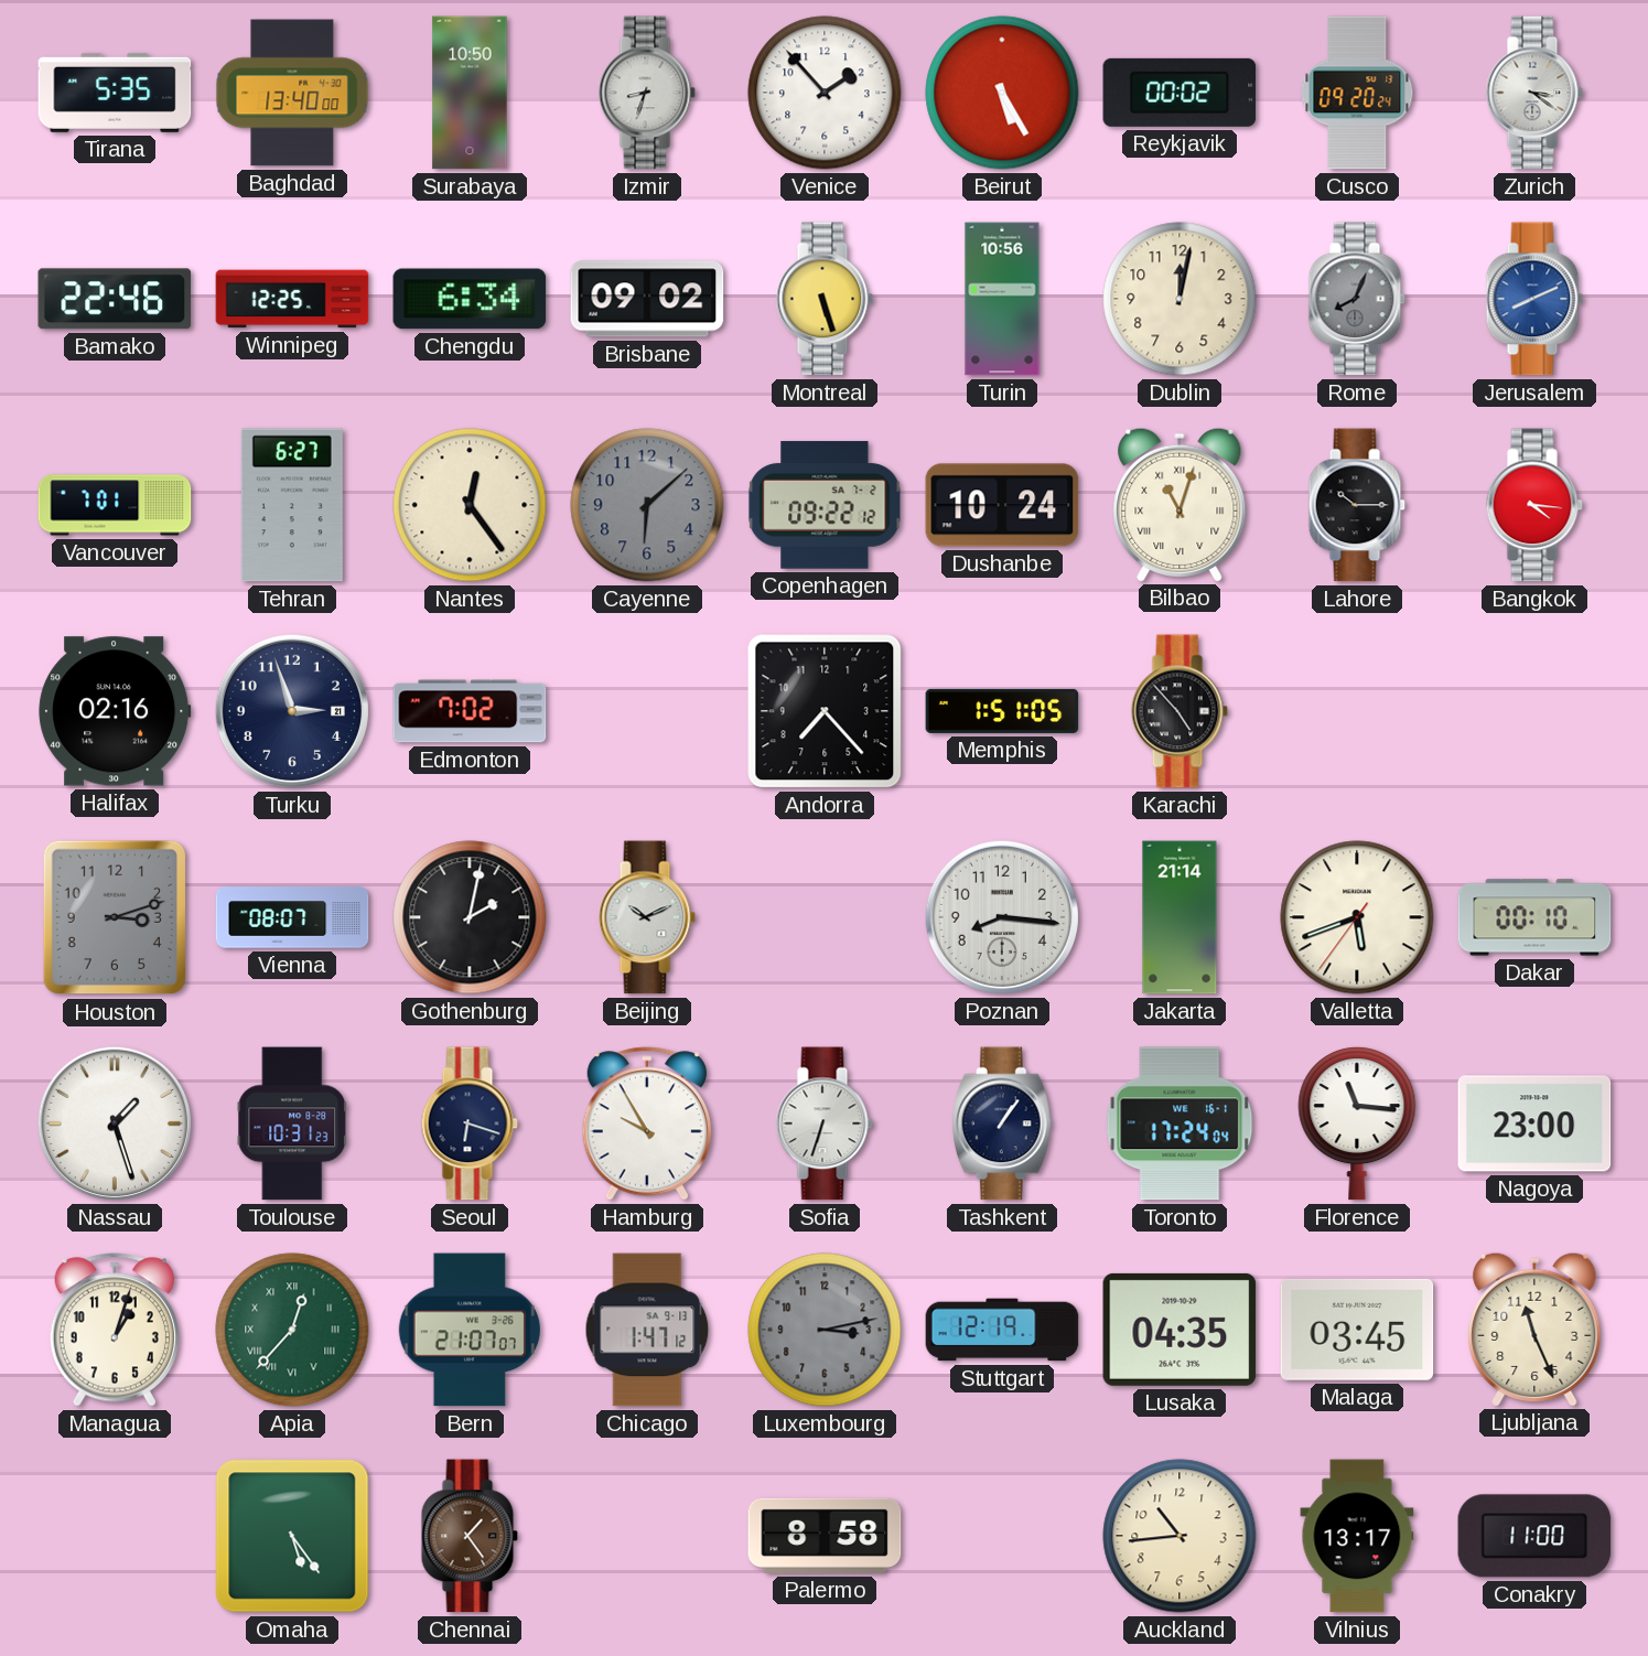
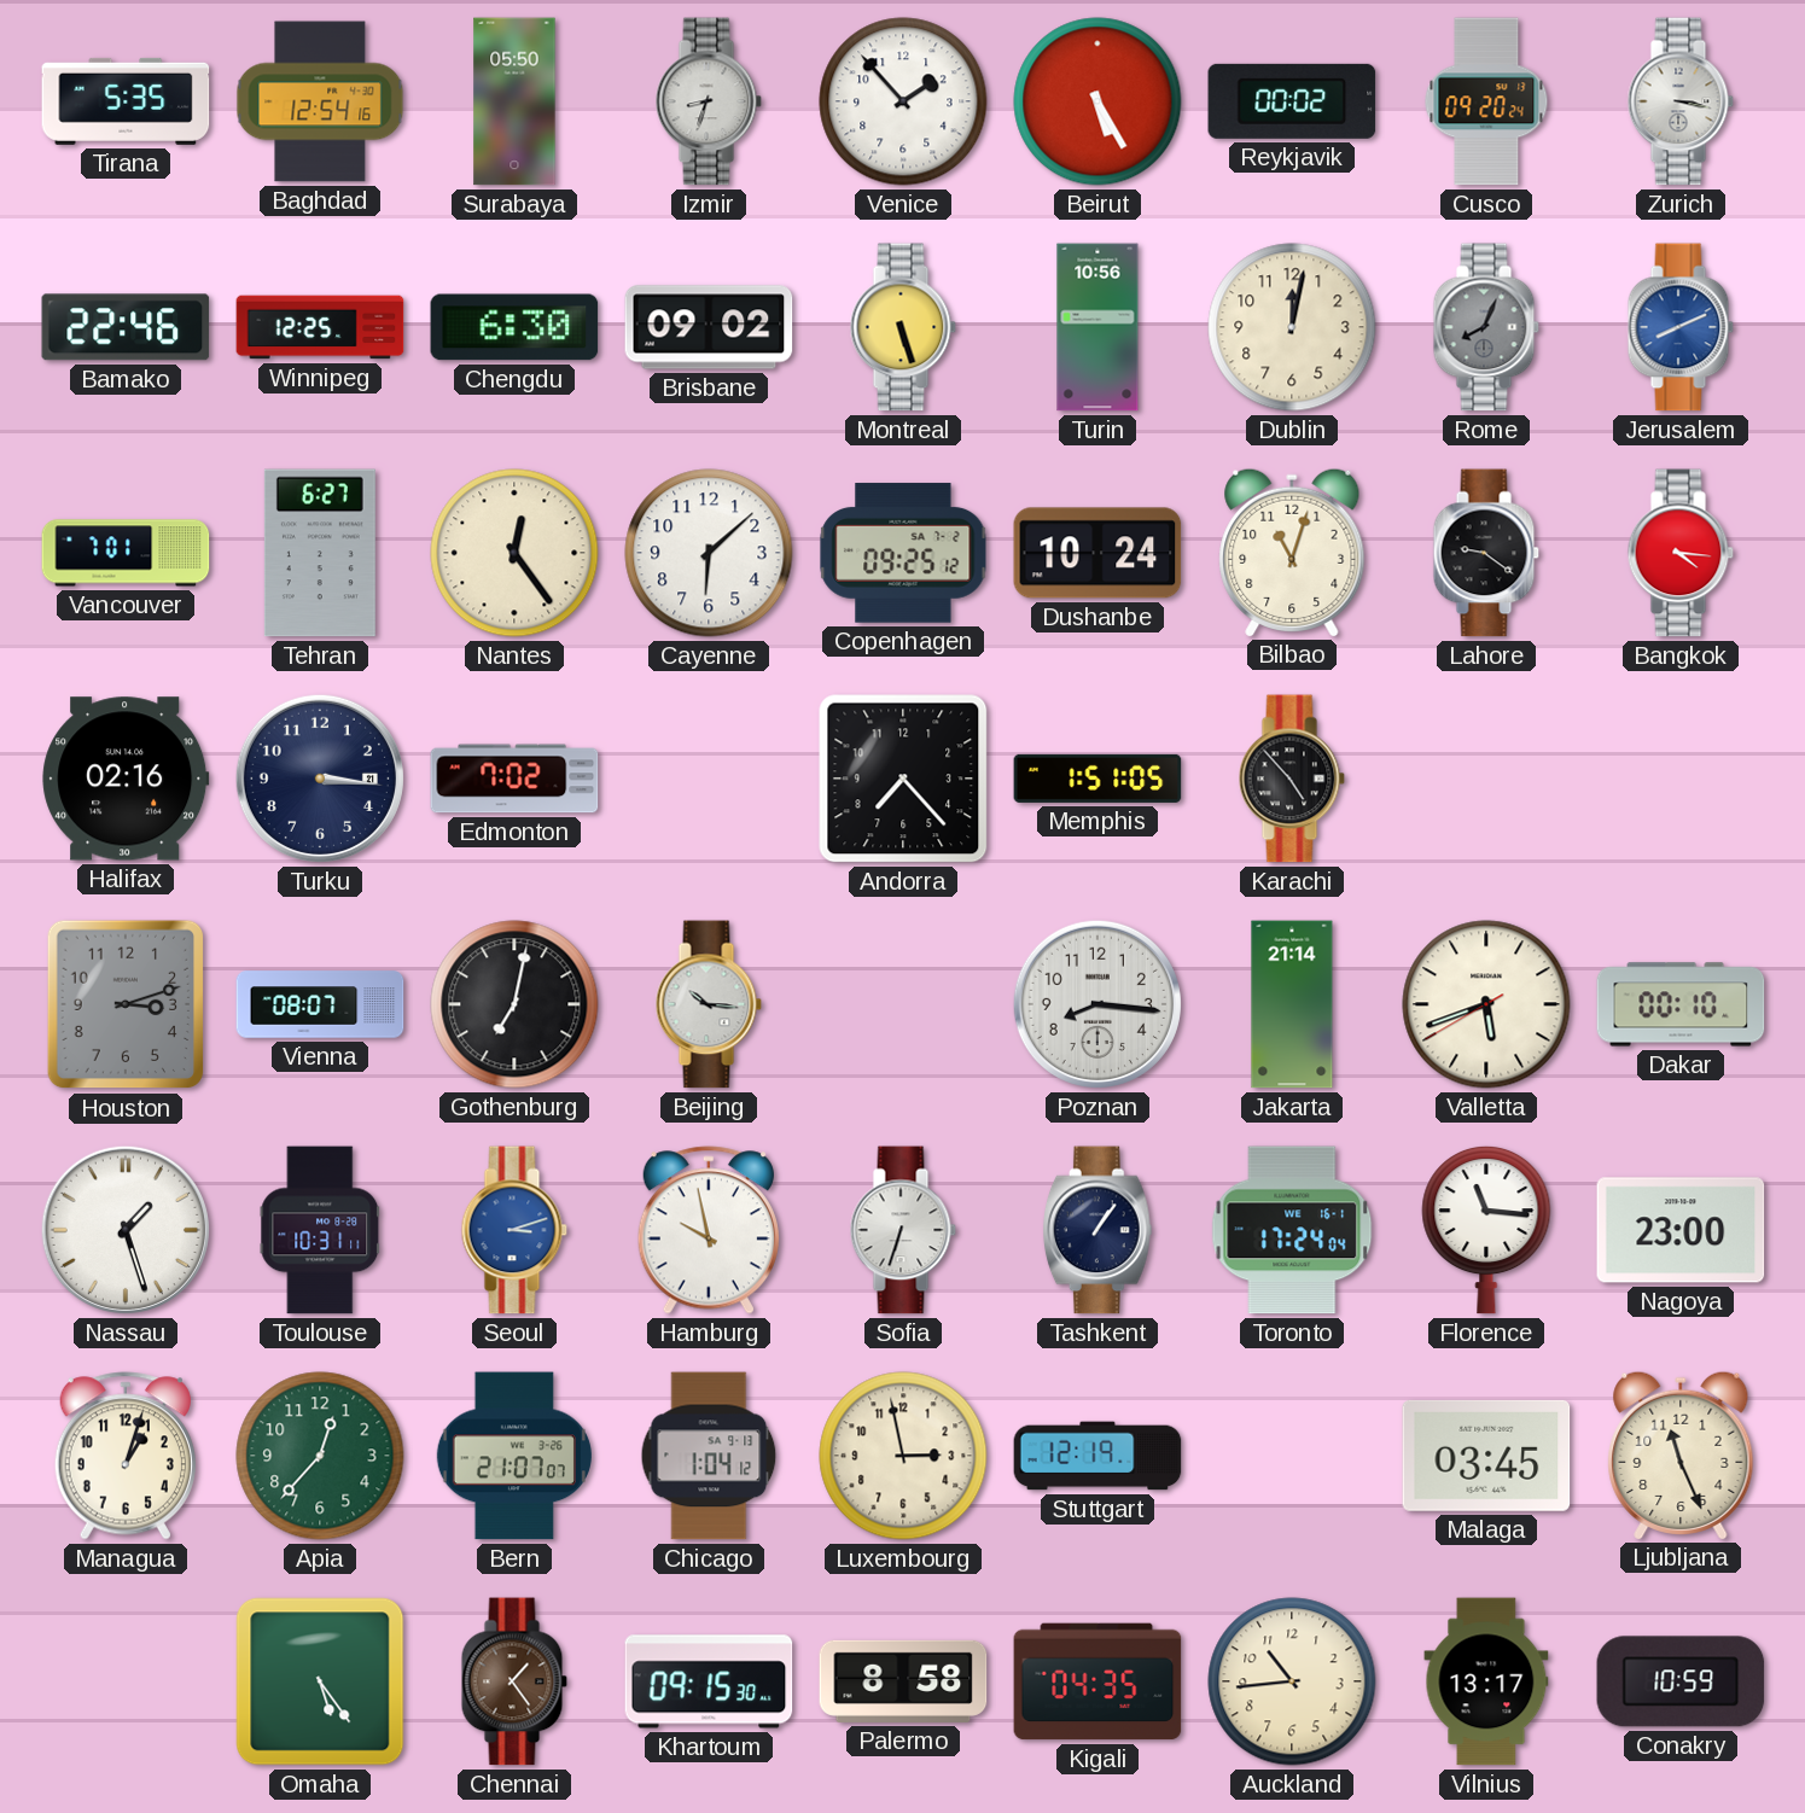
Baghdad: 13:40 -> 12:54
Surabaya: 10:50 -> 05:50
Zurich: 3:21 -> 3:17
Chengdu: 6:34 -> 6:30
Cayenne dial: grey -> white
Copenhagen: 09:22 -> 09:25
Bilbao numerals: Roman -> Arabic
Lahore: 10:15 -> 9:21
Turku: 2:57 -> 3:16
Gothenburg: 2:02 -> 7:02
Beijing: 10:11 -> 10:16
Valletta: 5:41:36 -> 5:41:40
Toulouse: 10:31:23 -> 10:31:11
Seoul: 6:18 -> 3:12
Seoul dial: navy -> blue
Hamburg: 9:55 -> 9:58
Apia numerals: Roman -> Arabic
Chicago: 1:47 -> 1:04
Luxembourg: 3:13 -> 2:58
Luxembourg dial: grey -> cream
Lusaka: 04:35 -> none
Khartoum: none -> 09:15
Kigali: none -> 04:35
Conakry: 11:00 -> 10:59
